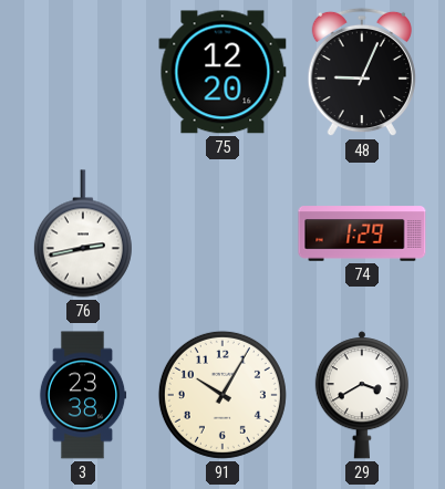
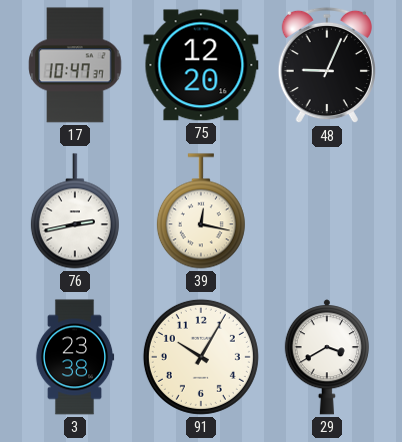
17: none -> 10:47
39: none -> 12:17
74: 1:29 -> none
